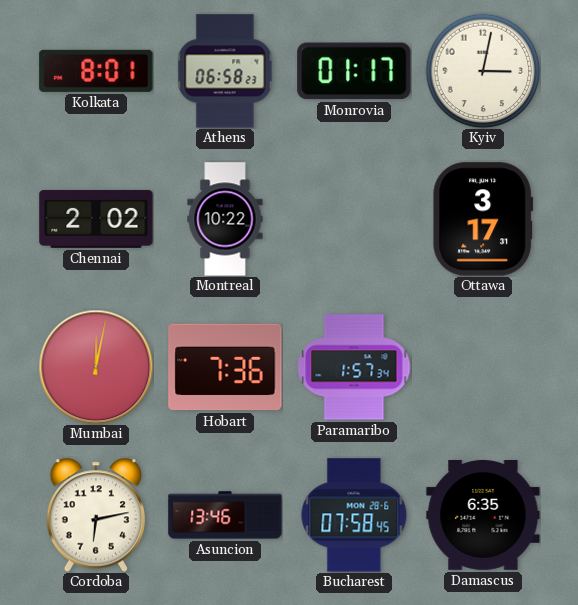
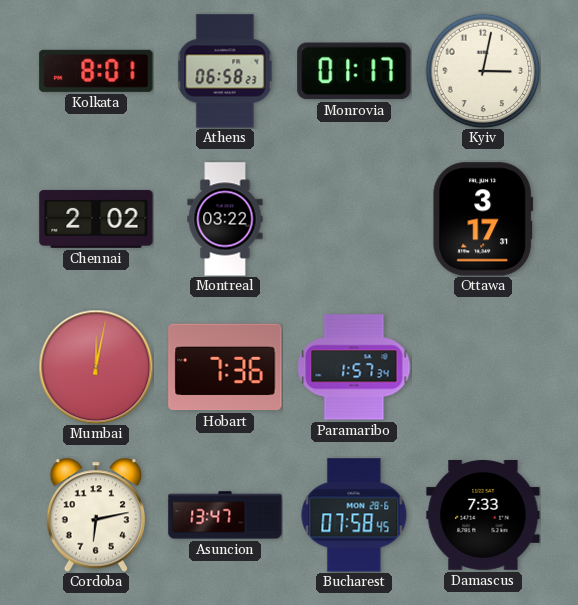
Montreal: 10:22 -> 03:22
Asuncion: 13:46 -> 13:47
Damascus: 6:35 -> 7:33
